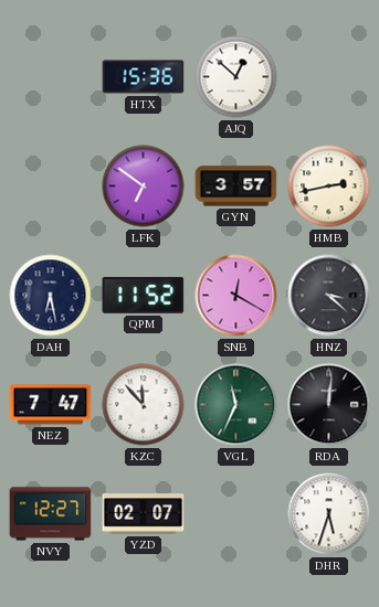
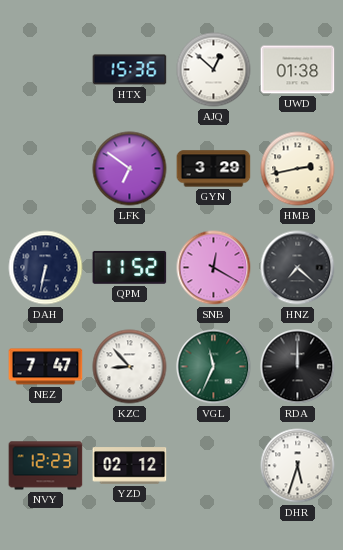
UWD: none -> 01:38
GYN: 3:57 -> 3:29
DAH: 6:28 -> 6:32
HNZ: 3:22 -> 7:22
KZC: 11:53 -> 8:53
RDA: 12:01 -> 12:00
NVY: 12:27 -> 12:23
YZD: 02:07 -> 02:12
